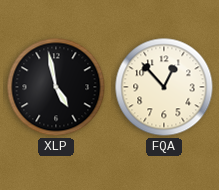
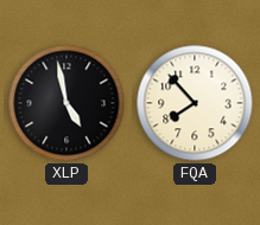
FQA: 12:53 -> 7:53
